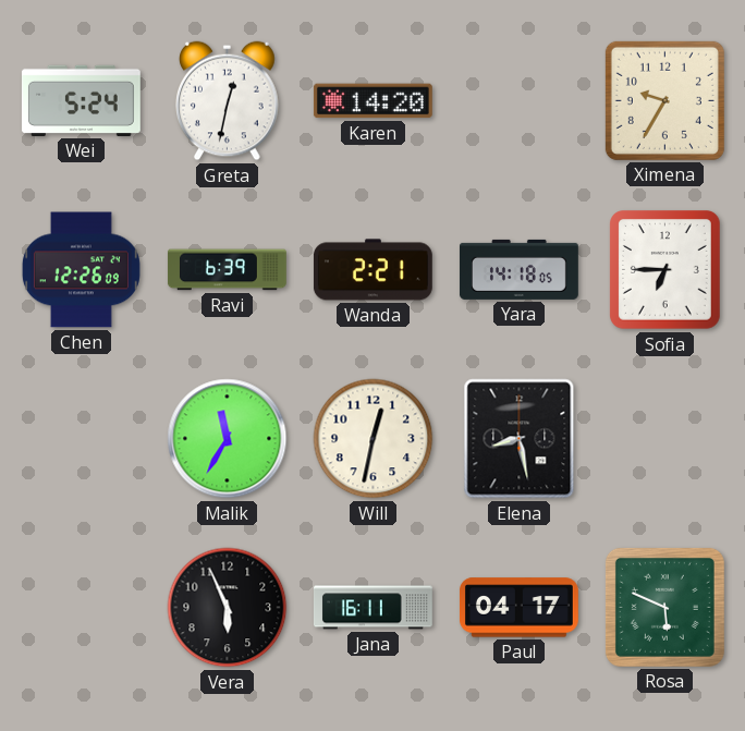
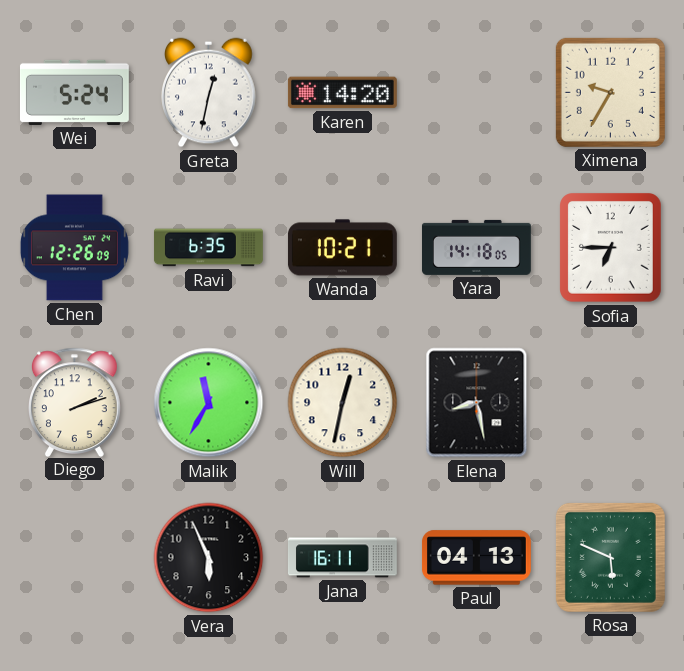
Ravi: 6:39 -> 6:35
Wanda: 2:21 -> 10:21
Diego: none -> 2:12
Paul: 04:17 -> 04:13
